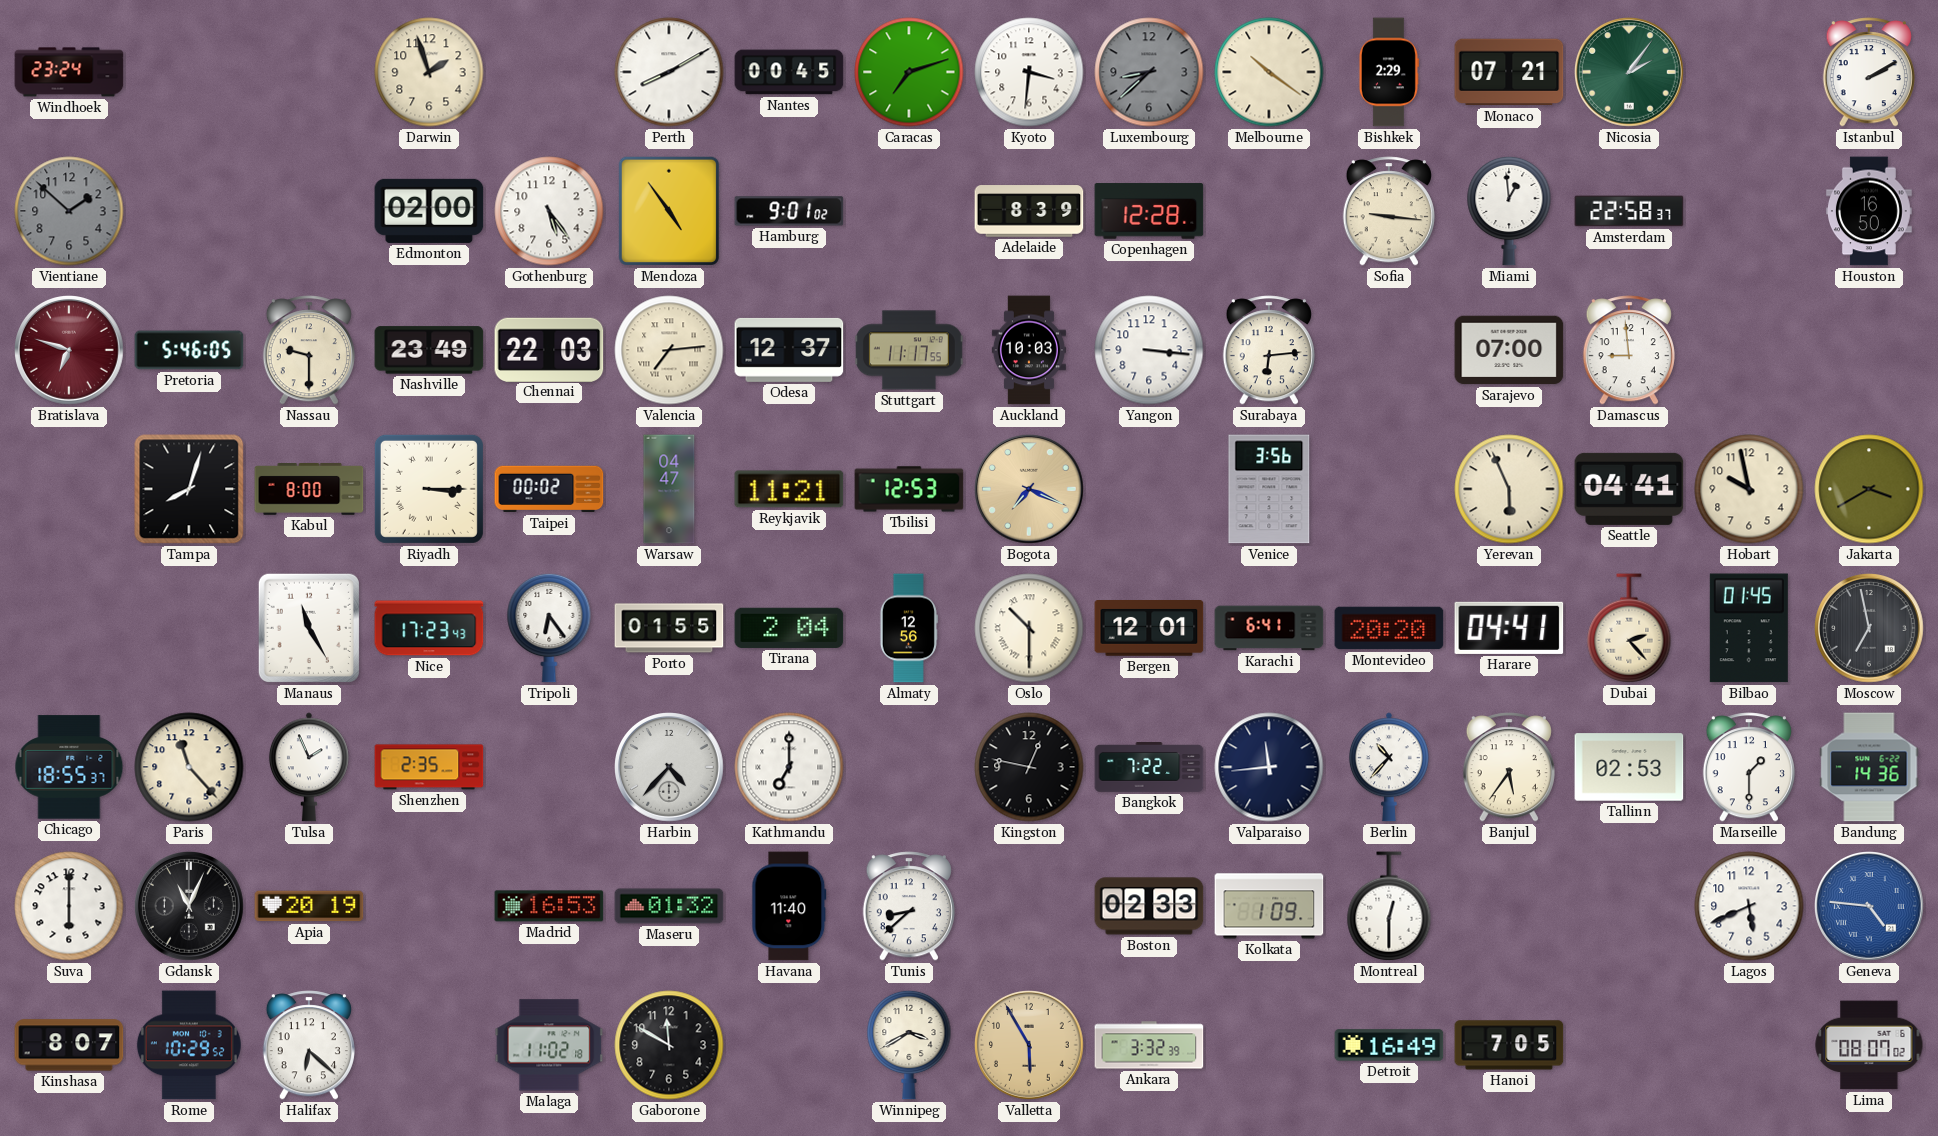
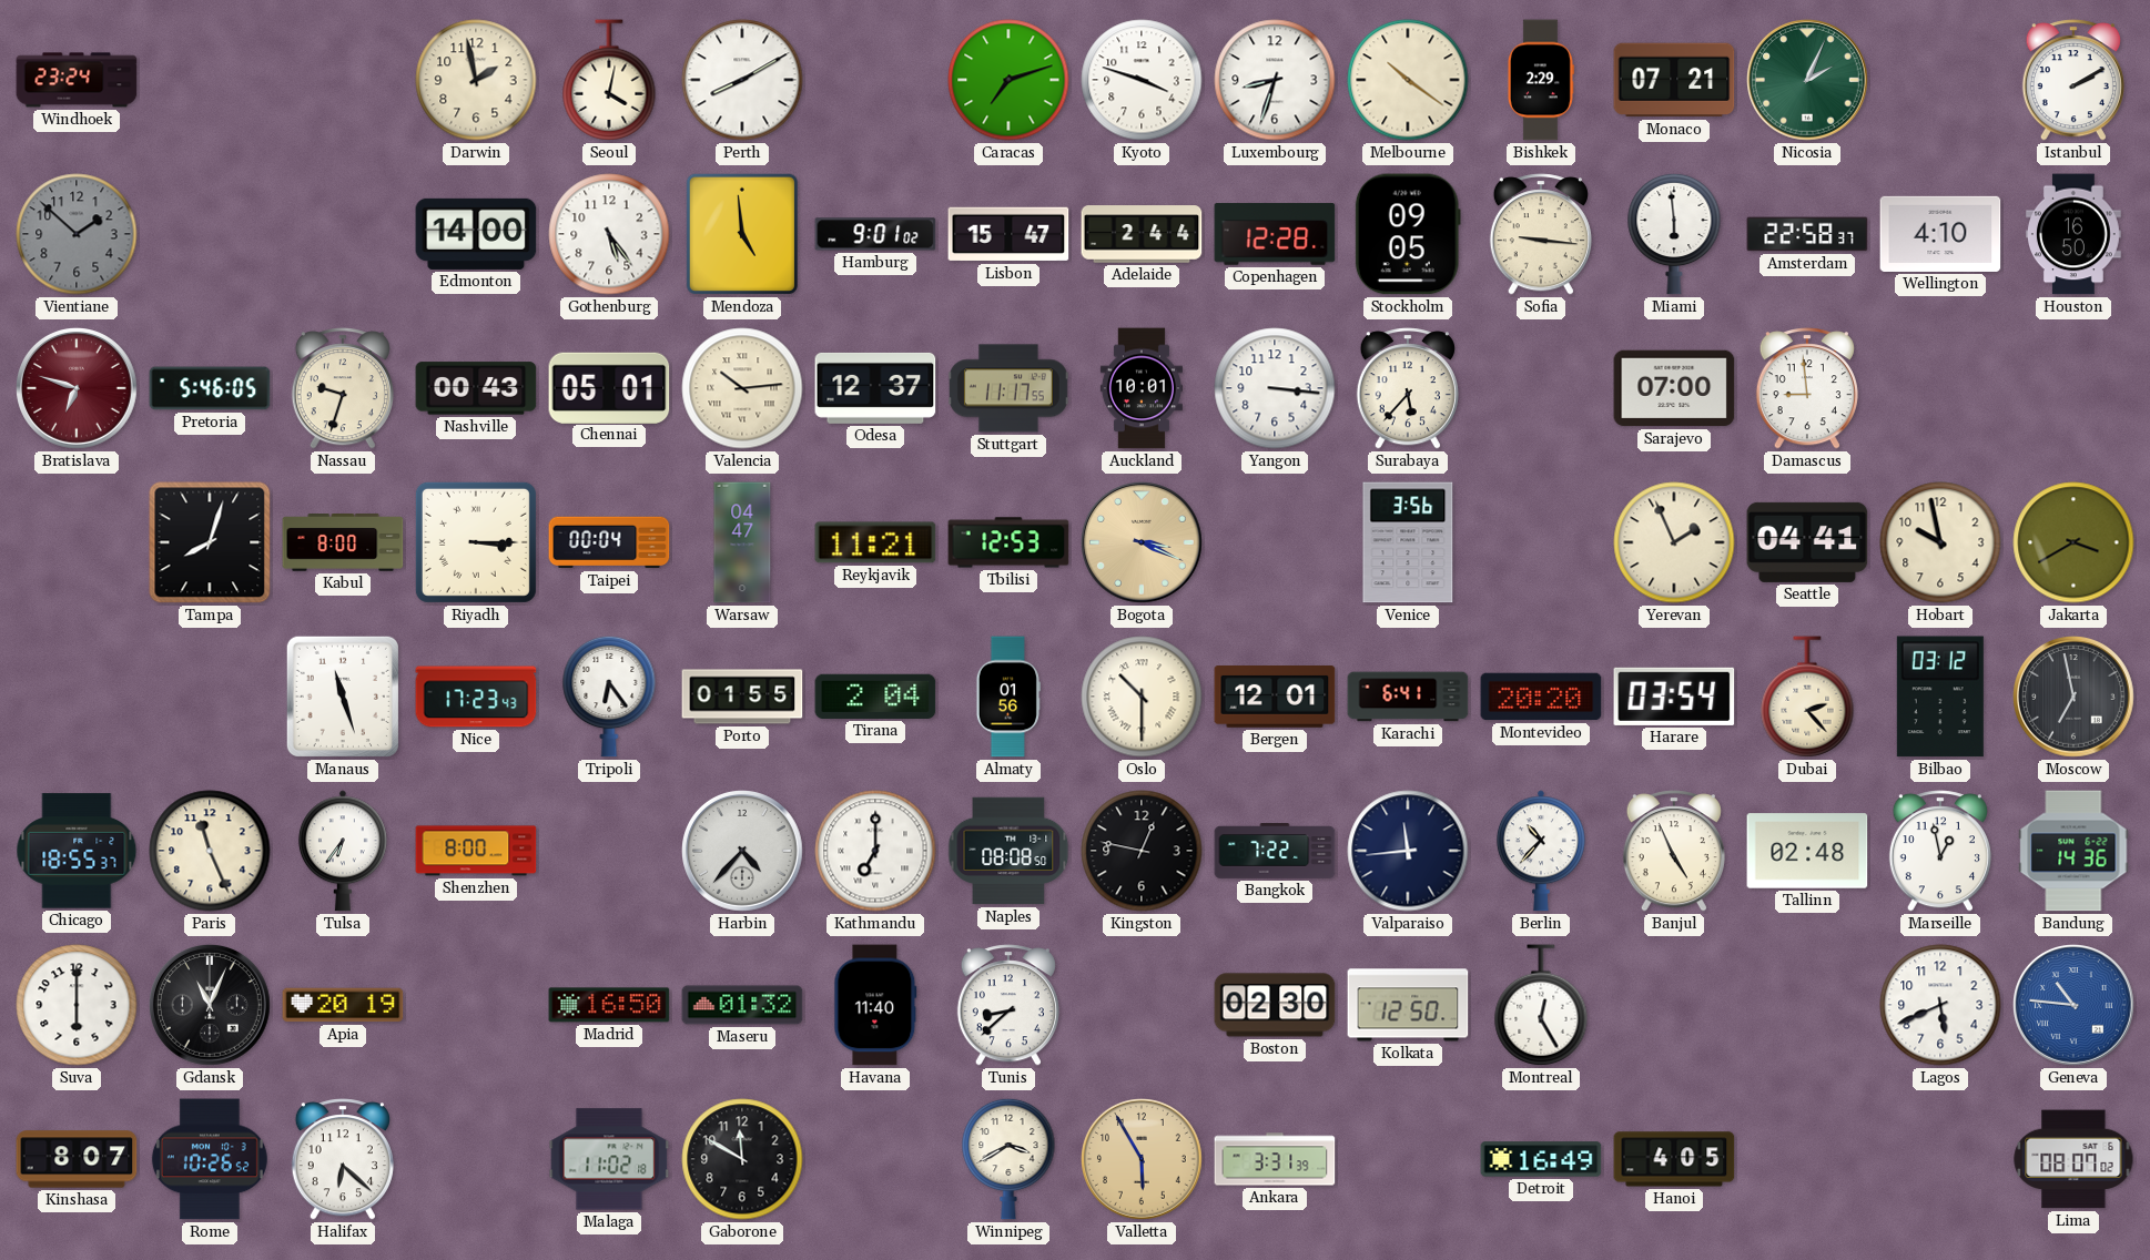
Darwin: 1:57 -> 1:58
Seoul: none -> 4:02
Nantes: 00:45 -> none
Kyoto: 3:31 -> 3:48
Luxembourg: 8:38 -> 8:33
Luxembourg dial: grey -> white
Nicosia: 2:06 -> 2:04
Edmonton: 02:00 -> 14:00
Mendoza: 4:54 -> 4:59
Lisbon: none -> 15:47
Adelaide: 8:39 -> 2:44
Stockholm: none -> 09:05
Miami: 12:59 -> 5:59
Wellington: none -> 4:10
Nassau: 9:30 -> 9:33
Nashville: 23:49 -> 00:43
Chennai: 22:03 -> 05:01
Valencia: 7:14 -> 10:14
Auckland: 10:03 -> 10:01
Surabaya: 6:14 -> 5:37
Taipei: 00:02 -> 00:04
Bogota: 7:19 -> 3:19
Yerevan: 5:56 -> 1:56
Manaus: 11:25 -> 11:27
Almaty: 12:56 -> 01:56
Harare: 04:41 -> 03:54
Bilbao: 01:45 -> 03:12
Paris: 11:23 -> 11:26
Tulsa: 1:56 -> 6:36
Shenzhen: 2:35 -> 8:00
Naples: none -> 08:08
Banjul: 5:36 -> 4:56
Tallinn: 02:53 -> 02:48
Marseille: 1:30 -> 12:58
Madrid: 16:53 -> 16:50
Boston: 02:33 -> 02:30
Kolkata: 1:09 -> 12:50
Montreal: 12:30 -> 12:25
Geneva: 4:46 -> 10:46
Rome: 10:29 -> 10:26
Ankara: 3:32 -> 3:31
Hanoi: 7:05 -> 4:05
